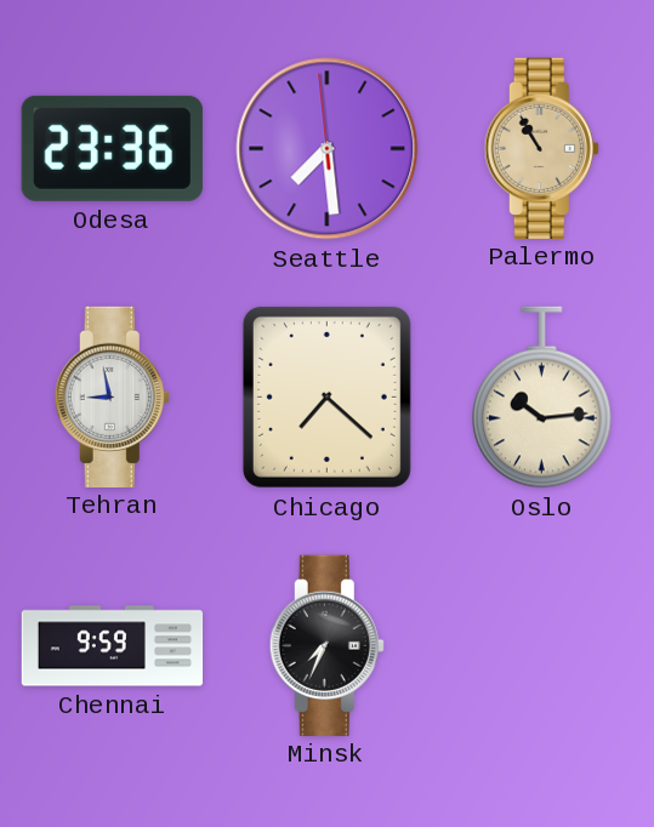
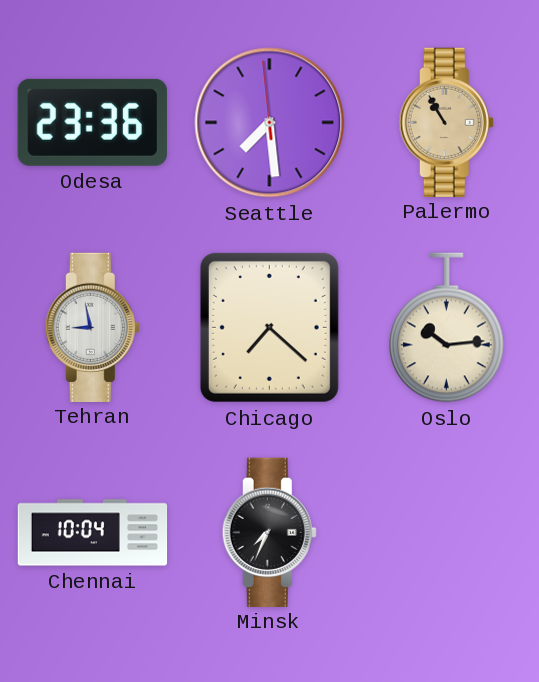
Chennai: 9:59 -> 10:04
